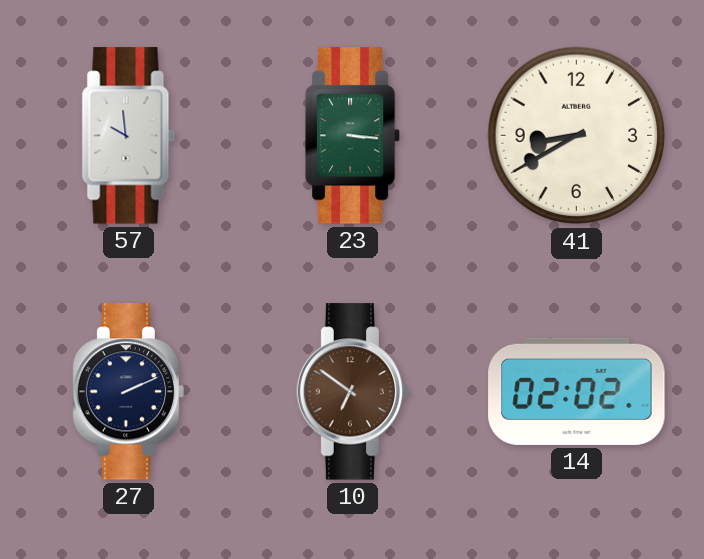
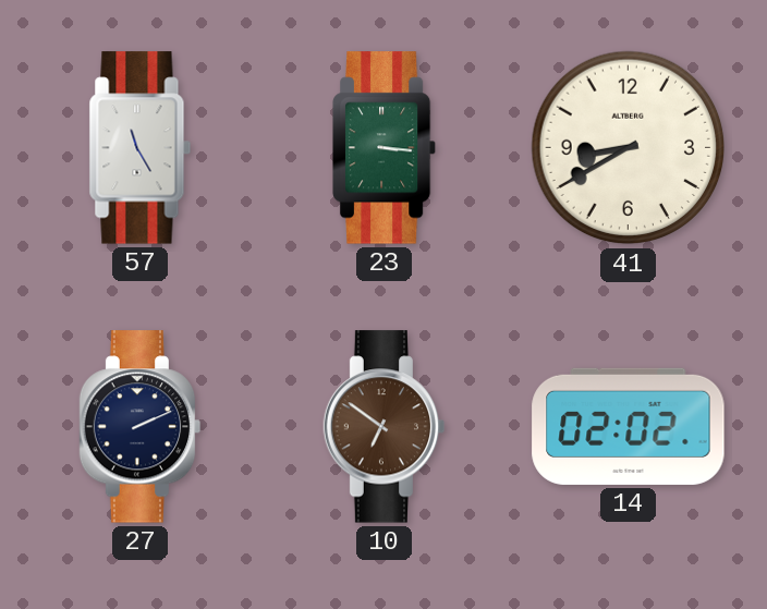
57: 9:59 -> 11:25
